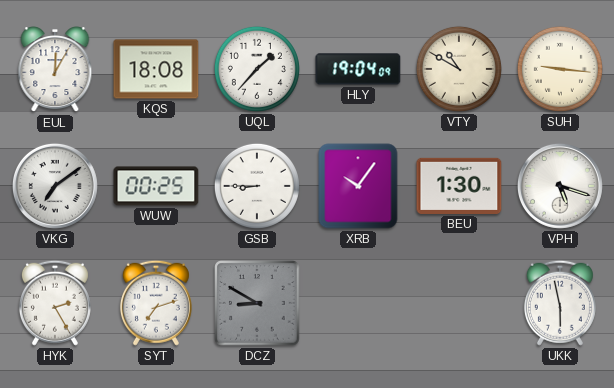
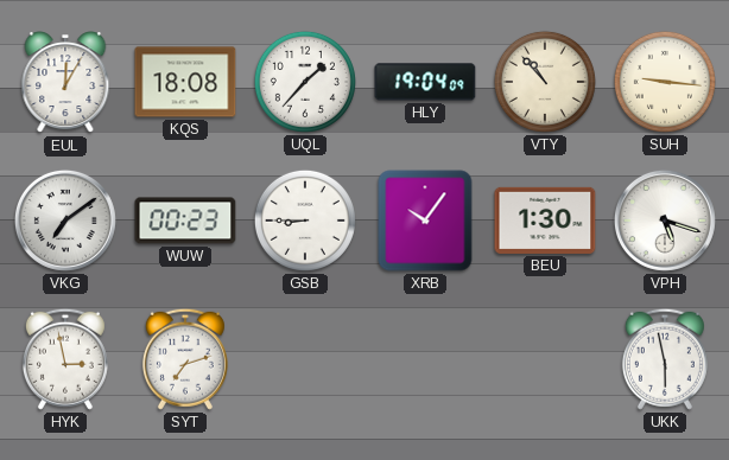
VTY: 10:50 -> 10:53
WUW: 00:25 -> 00:23
HYK: 2:25 -> 2:58
DCZ: 8:50 -> none
